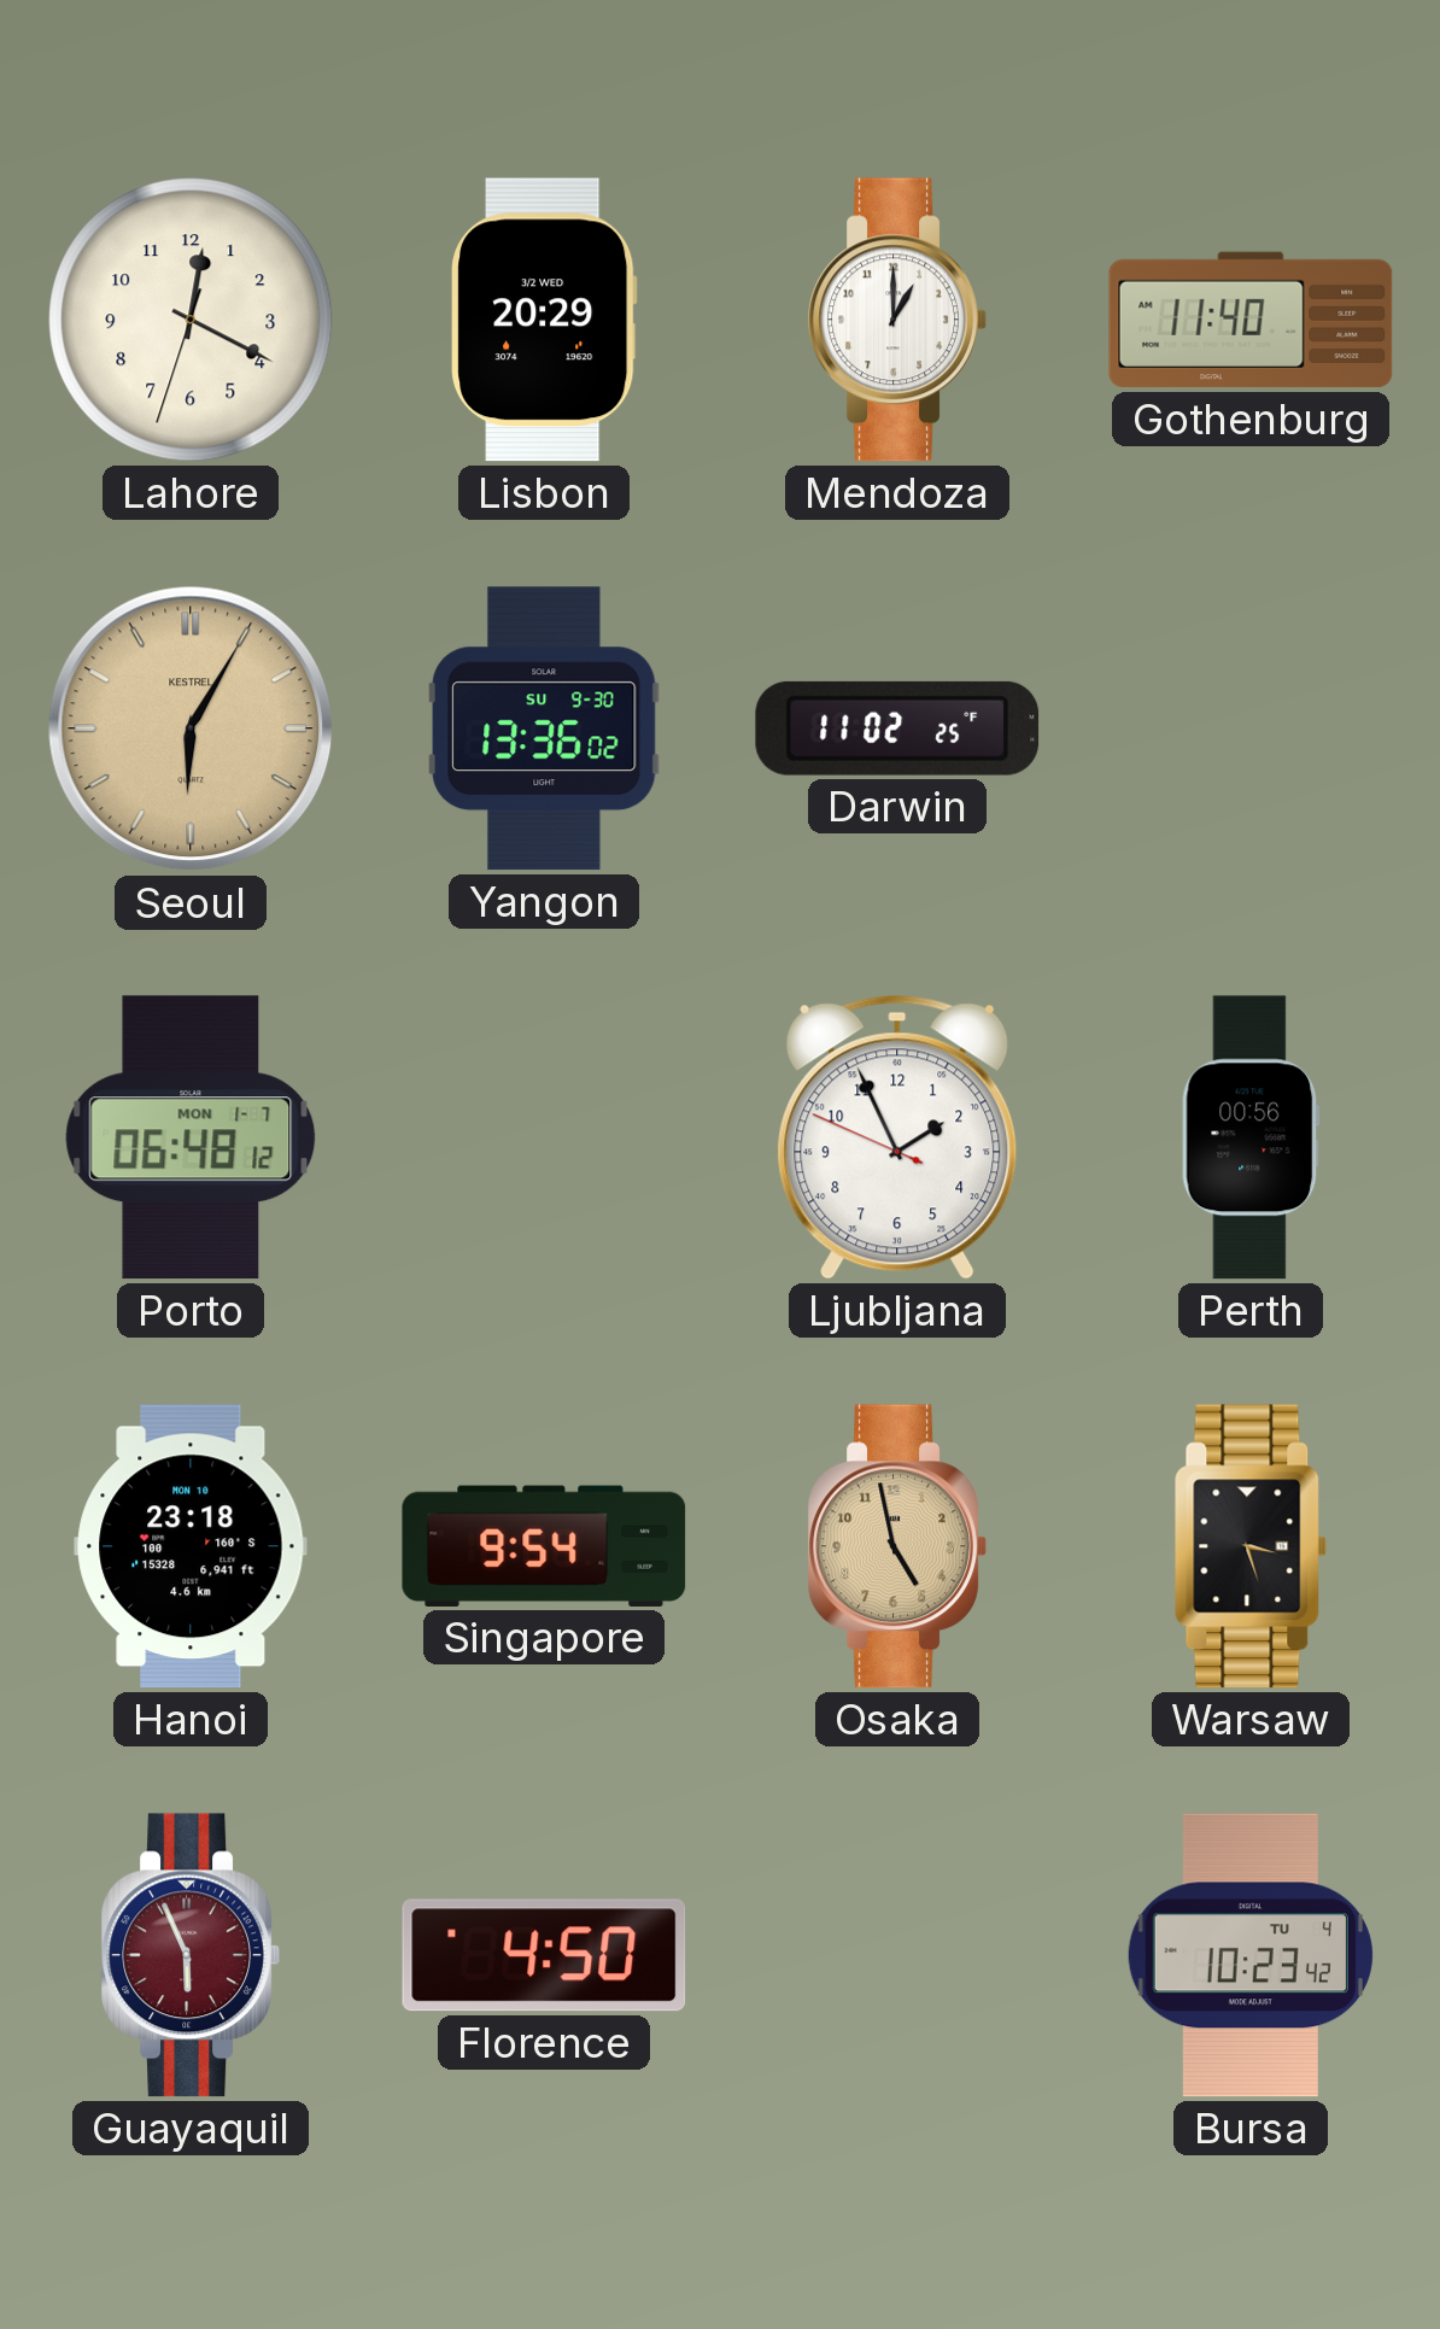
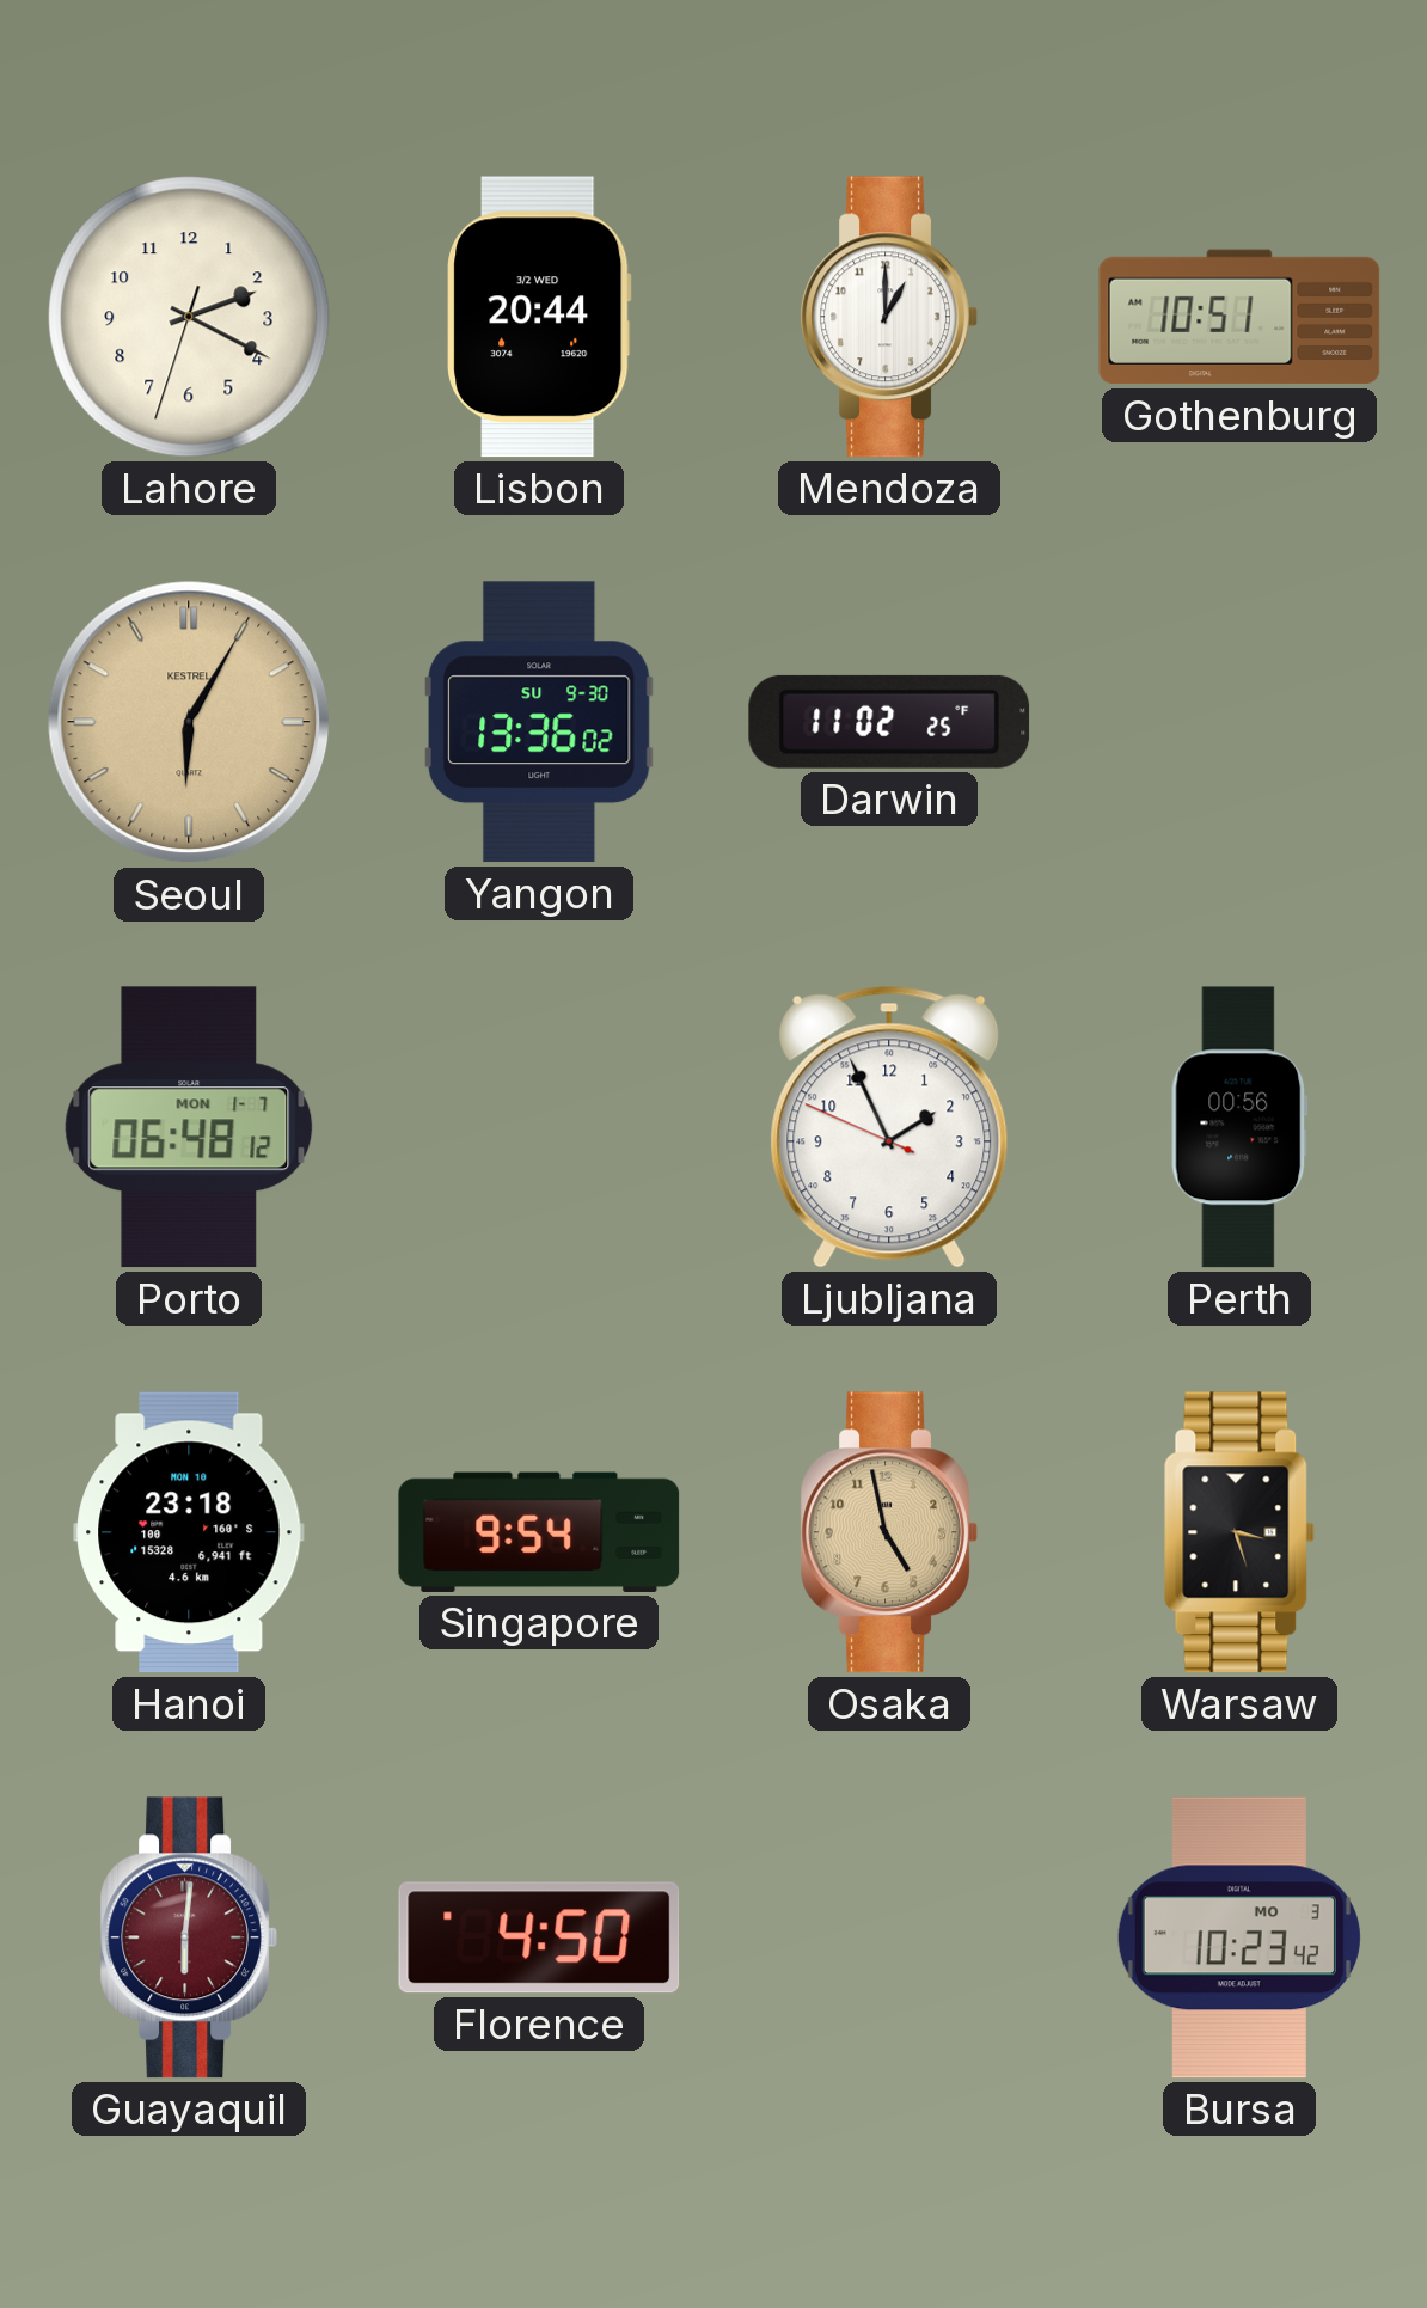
Lahore: 12:19 -> 2:19
Lisbon: 20:29 -> 20:44
Gothenburg: 11:40 -> 10:51
Guayaquil: 5:56 -> 6:01
Bursa date: TU 4 -> MO 3
